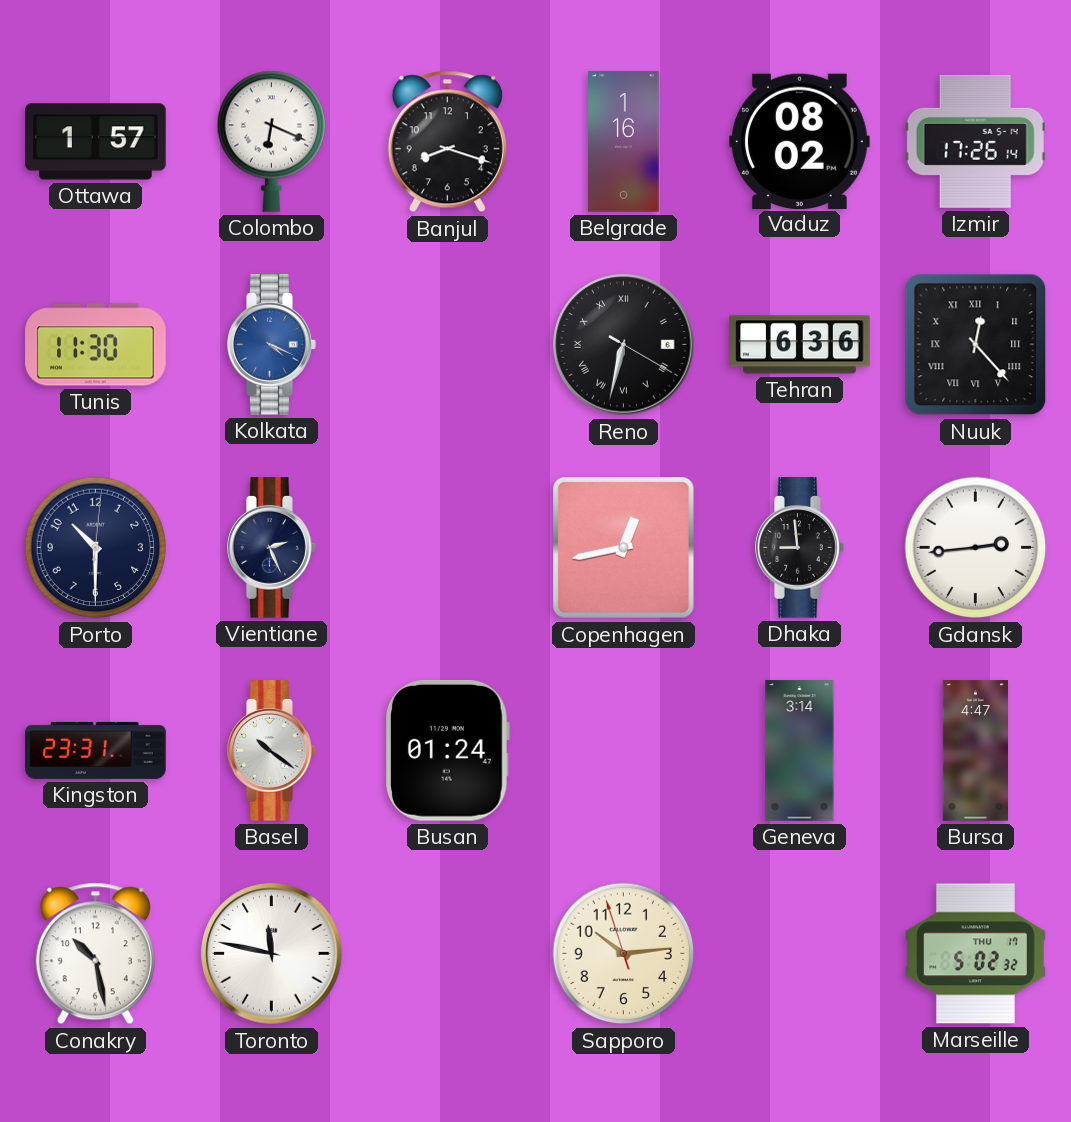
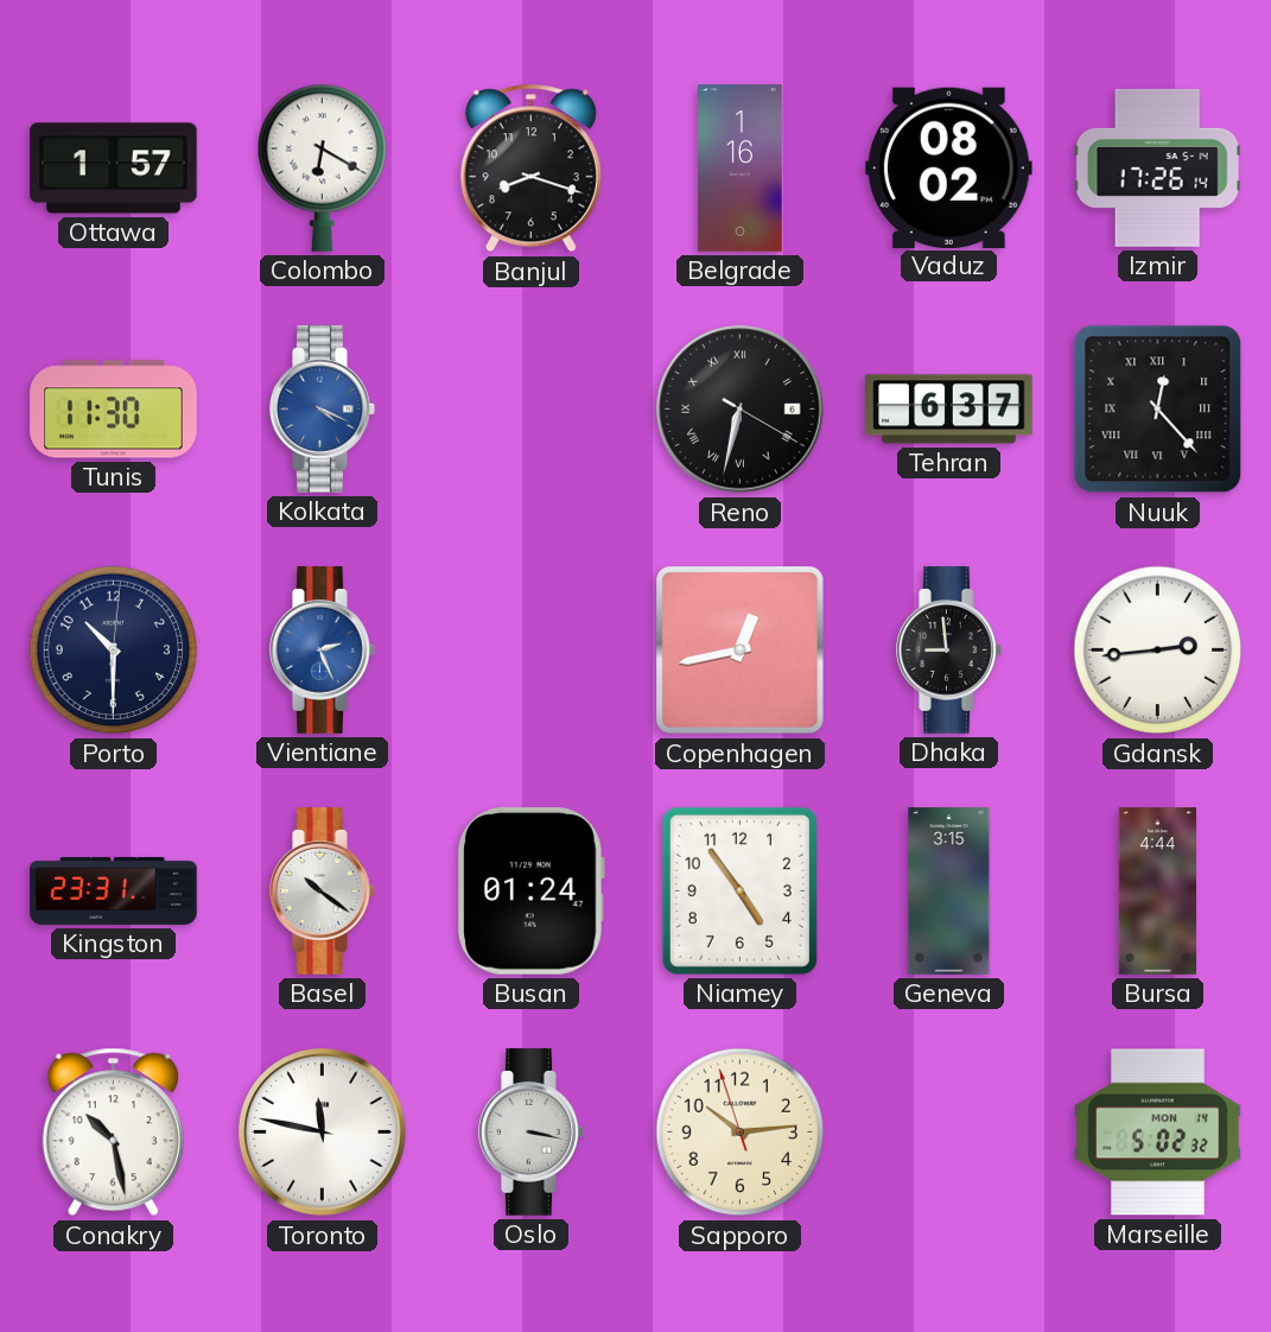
Colombo: 6:19 -> 6:20
Tehran: 6:36 -> 6:37
Vientiane dial: navy -> blue
Niamey: none -> 4:54
Geneva: 3:14 -> 3:15
Bursa: 4:47 -> 4:44
Oslo: none -> 3:17
Marseille date: THU 17 -> MON 14
